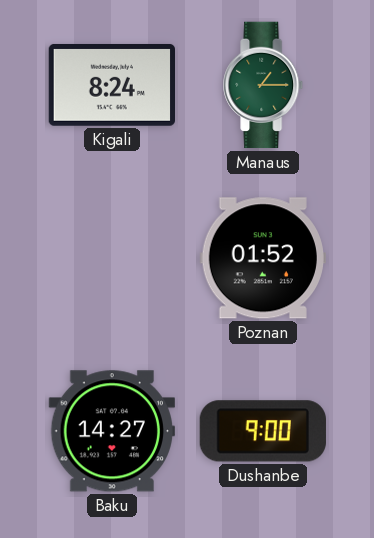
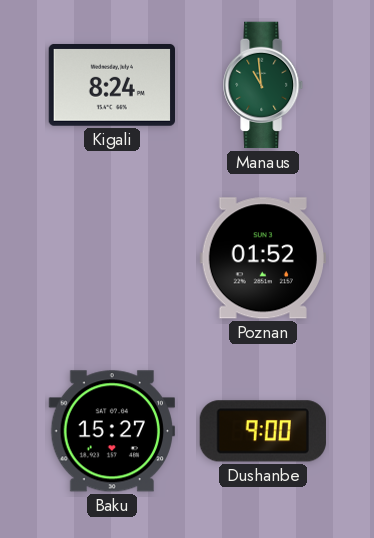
Manaus: 1:15 -> 10:59
Baku: 14:27 -> 15:27
